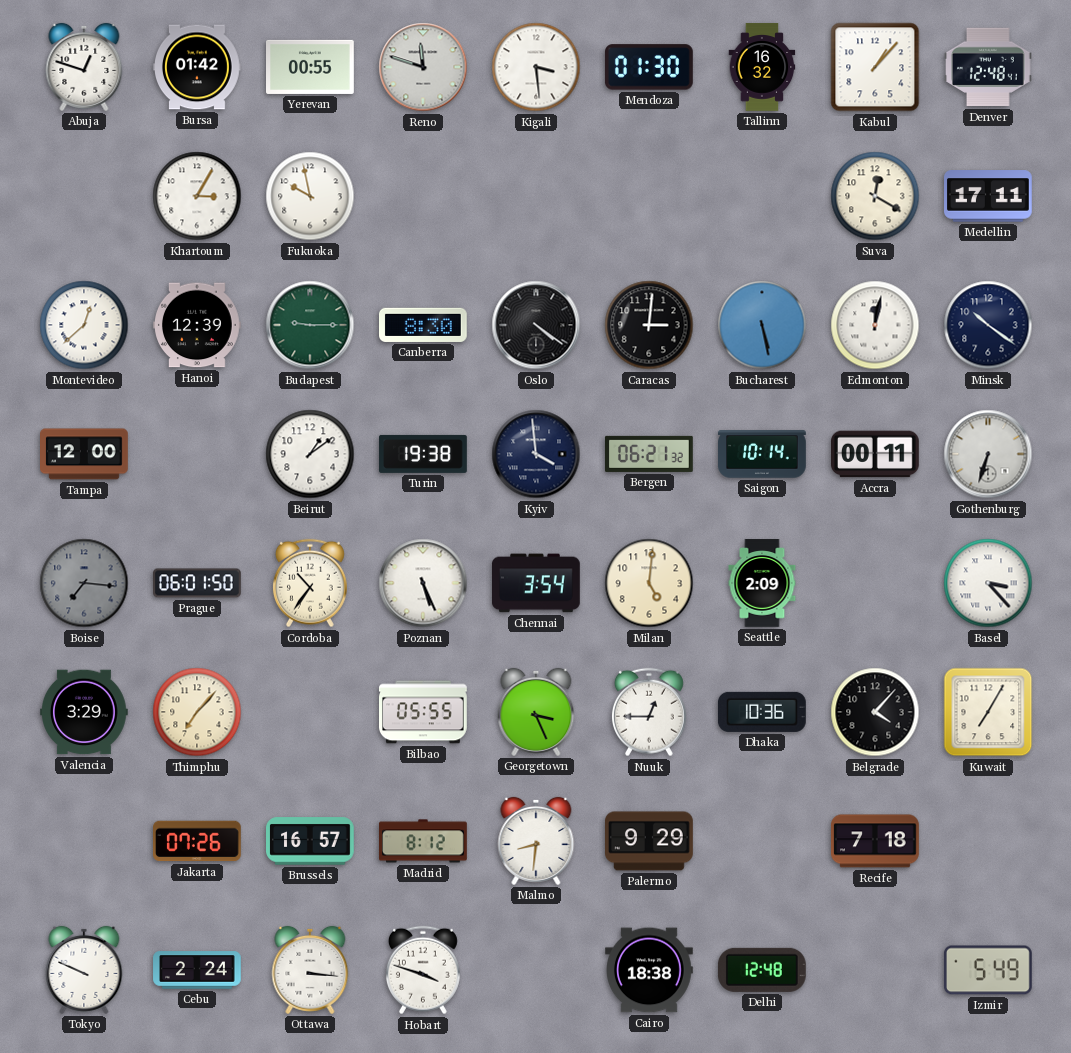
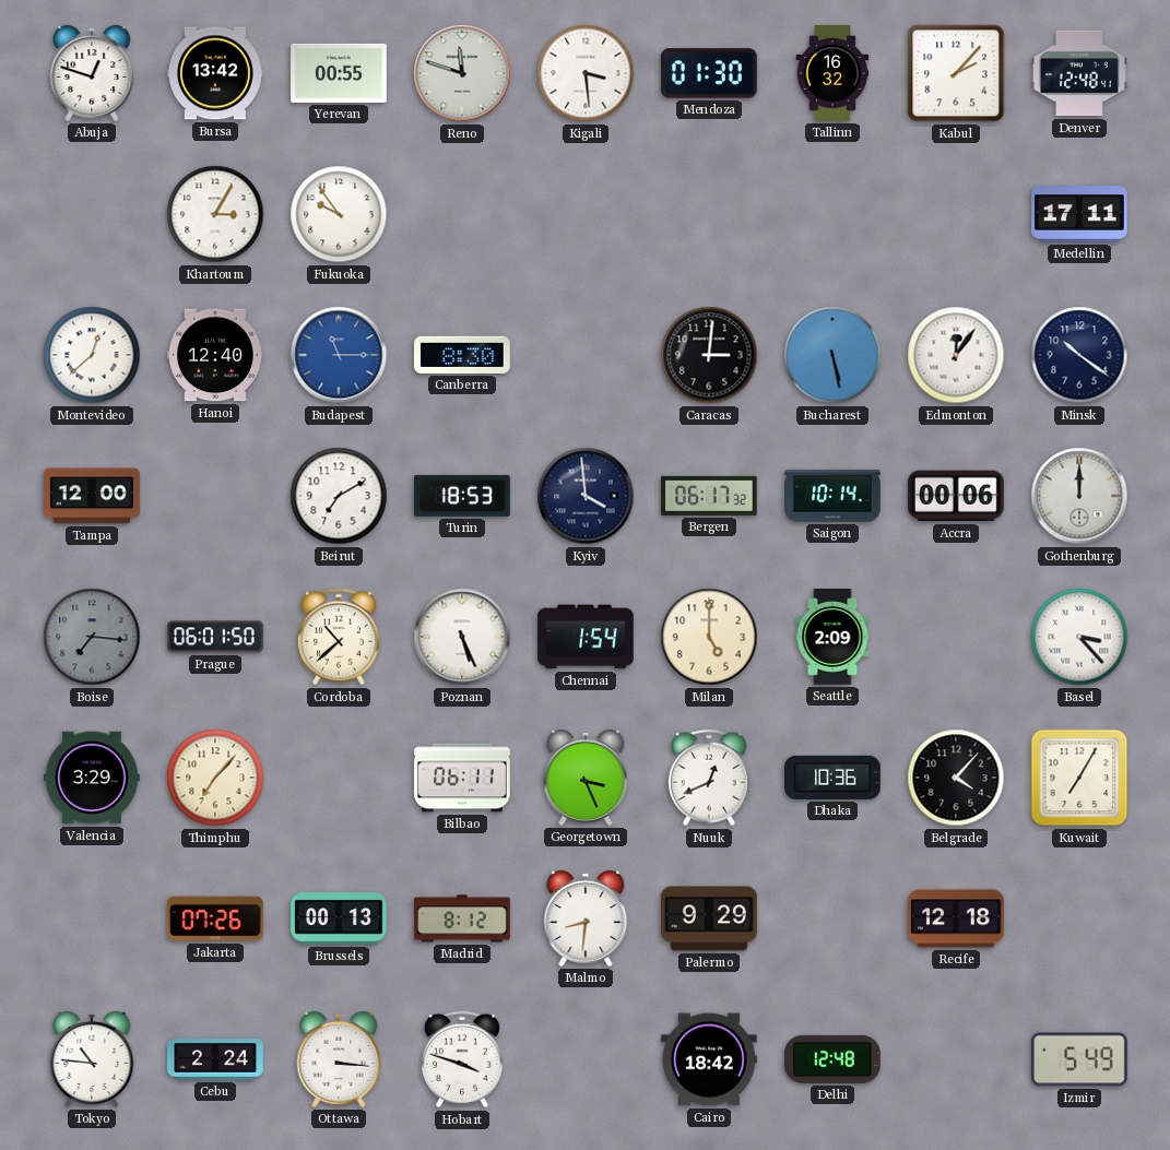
Bursa: 01:42 -> 13:42
Kabul: 1:07 -> 2:07
Fukuoka: 9:58 -> 9:54
Suva: 12:20 -> none
Hanoi: 12:39 -> 12:40
Budapest: 9:15 -> 11:15
Budapest dial: green -> blue
Oslo: 4:21 -> none
Edmonton: 12:02 -> 12:06
Beirut: 1:09 -> 7:10
Turin: 19:38 -> 18:53
Bergen: 06:21 -> 06:17
Accra: 00:11 -> 00:06
Gothenburg: 6:33 -> 12:00
Cordoba: 10:36 -> 10:38
Chennai: 3:54 -> 1:54
Milan: 5:01 -> 5:00
Bilbao: 05:55 -> 06:11
Nuuk: 12:45 -> 12:41
Brussels: 16:57 -> 00:13
Recife: 7:18 -> 12:18
Tokyo: 9:49 -> 10:46
Cairo: 18:38 -> 18:42
